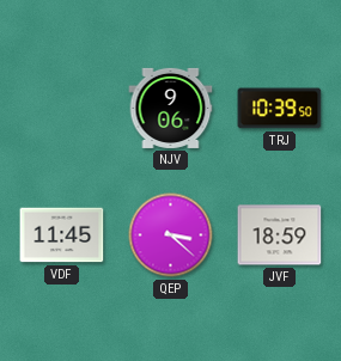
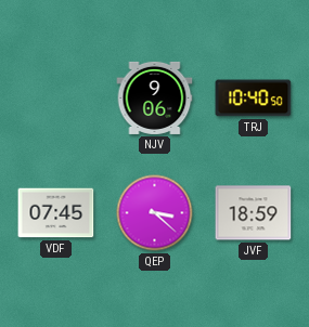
TRJ: 10:39 -> 10:40
VDF: 11:45 -> 07:45
